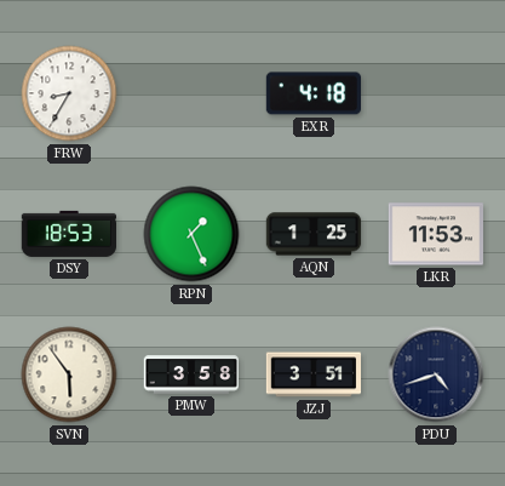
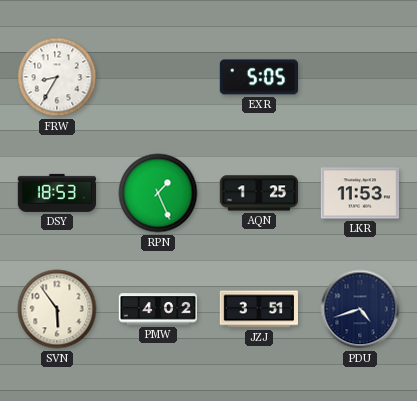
EXR: 4:18 -> 5:05
PMW: 3:58 -> 4:02
